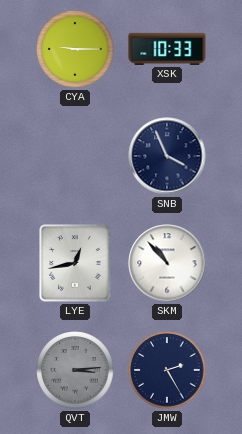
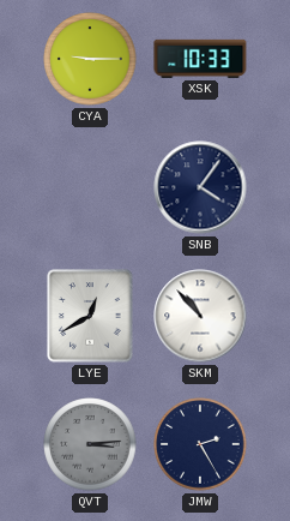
SNB: 3:56 -> 4:06
LYE: 12:43 -> 12:40
